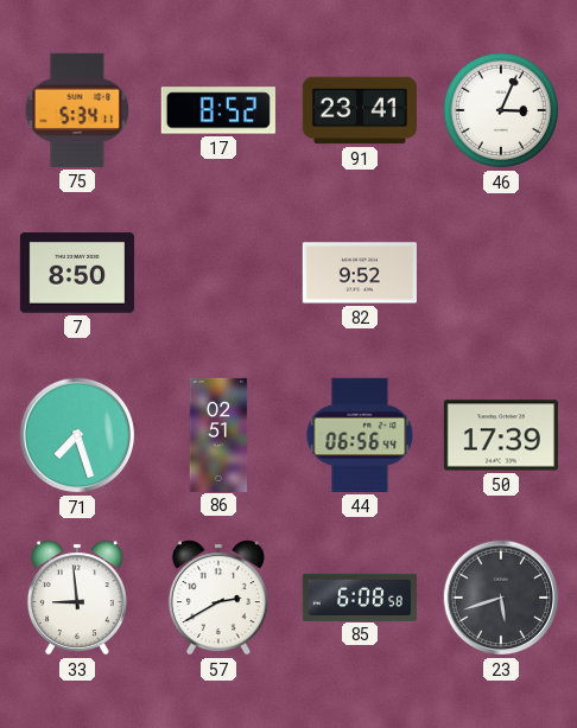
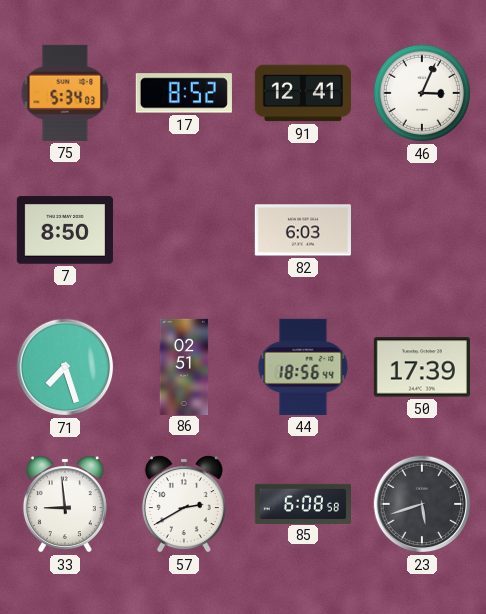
75: 5:34:11 -> 5:34:03
91: 23:41 -> 12:41
82: 9:52 -> 6:03
44: 06:56 -> 18:56
